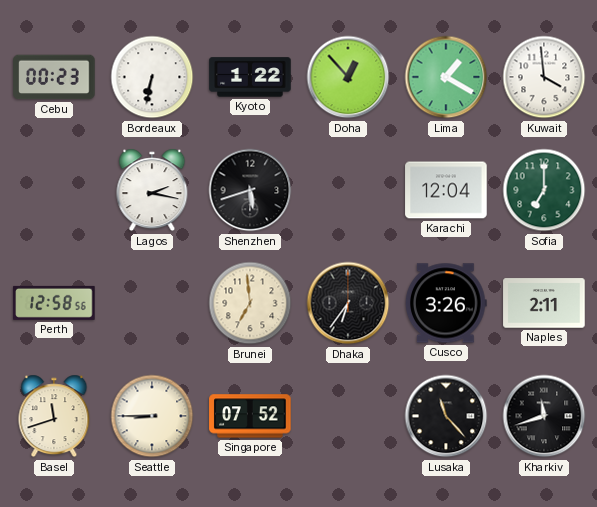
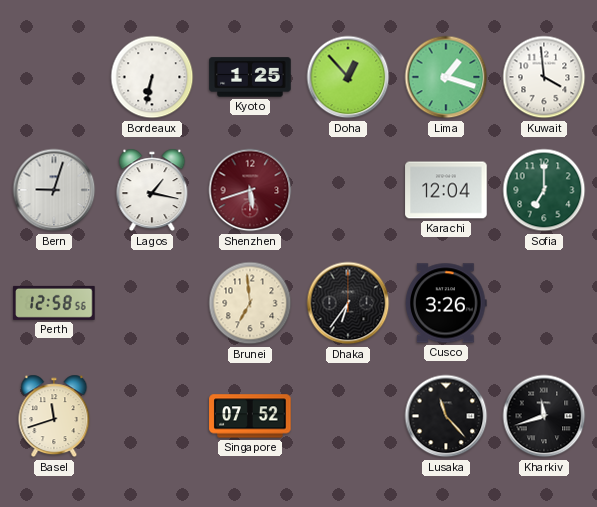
Cebu: 00:23 -> none
Kyoto: 1:22 -> 1:25
Lima: 1:20 -> 1:18
Bern: none -> 9:03
Lagos: 2:17 -> 1:17
Shenzhen dial: black -> burgundy
Naples: 2:11 -> none
Seattle: 8:45 -> none
